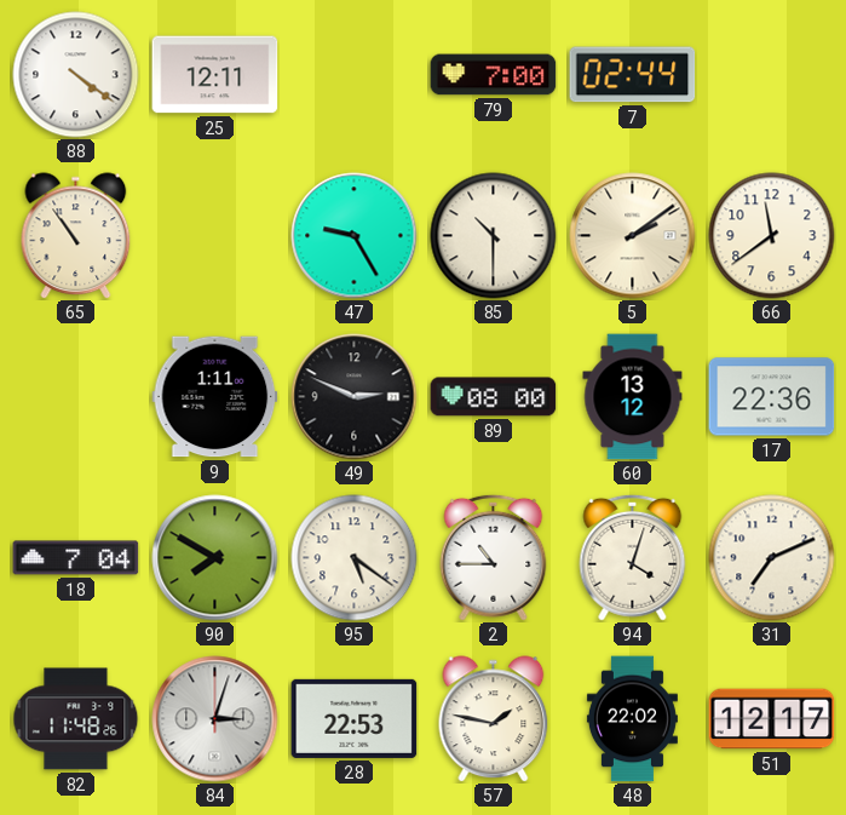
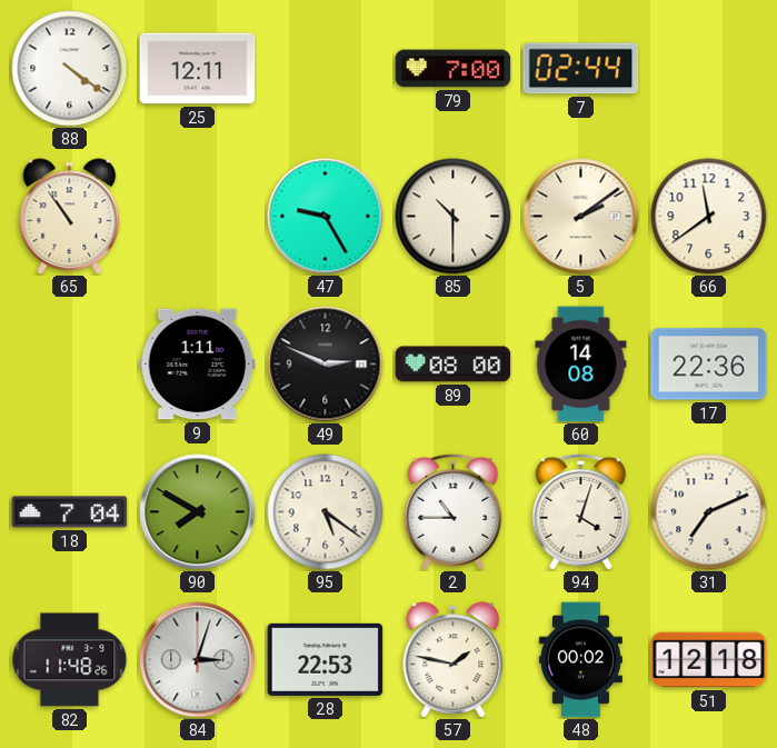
60: 13:12 -> 14:08
48: 22:02 -> 00:02
51: 12:17 -> 12:18
